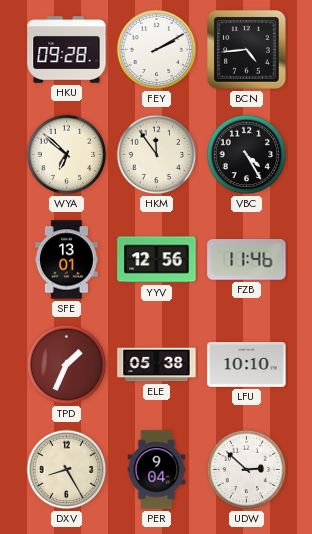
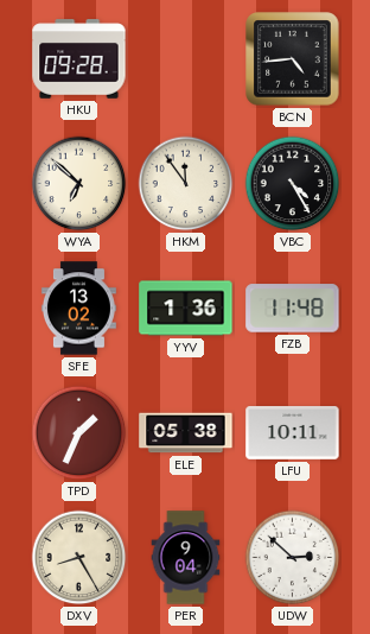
FEY: 2:10 -> none
SFE: 13:01 -> 13:02
YYV: 12:56 -> 1:36
FZB: 11:46 -> 11:48
LFU: 10:10 -> 10:11
